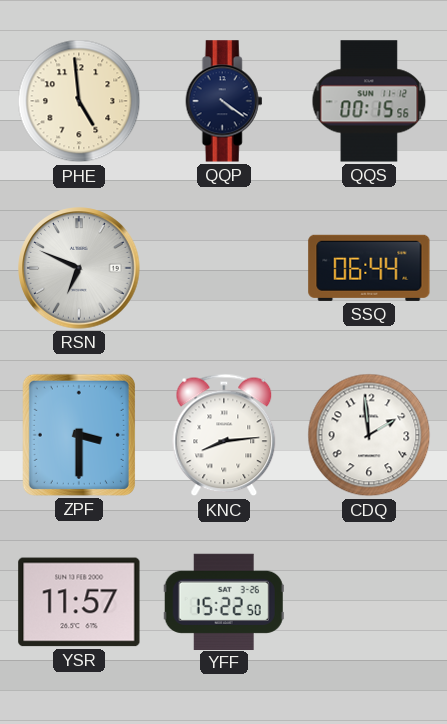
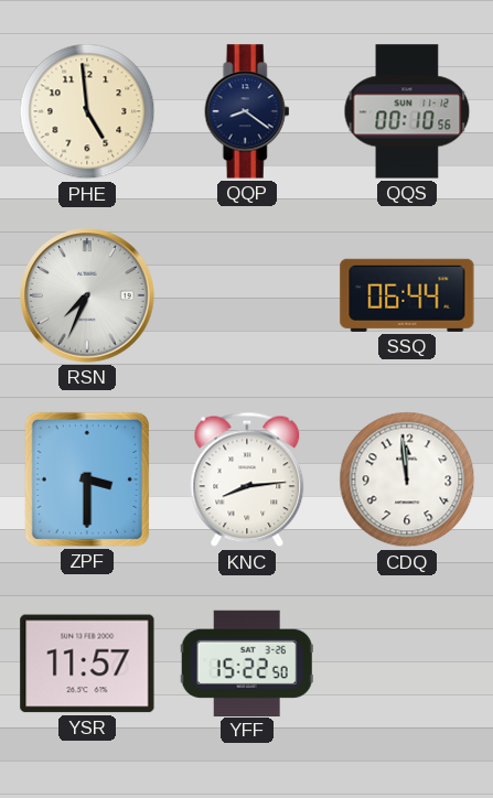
QQP: 4:21 -> 8:21
QQS: 00:15 -> 00:10
RSN: 6:49 -> 7:34
CDQ: 1:59 -> 11:59
